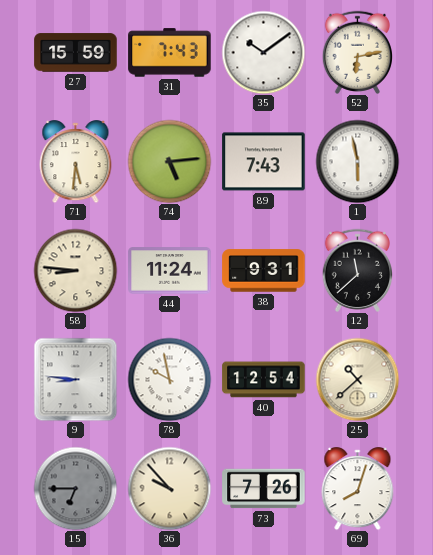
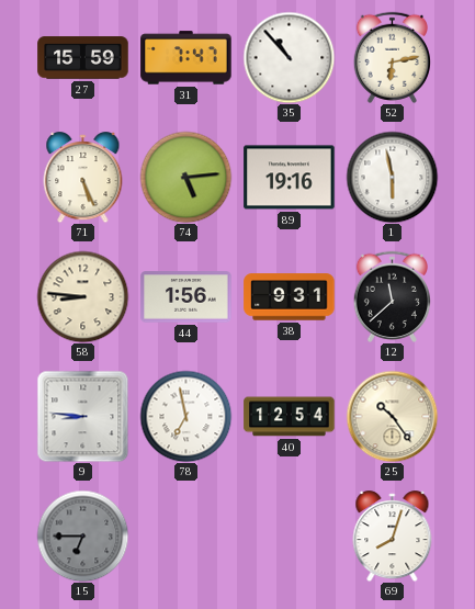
31: 7:43 -> 7:47
35: 10:09 -> 10:53
71: 5:31 -> 5:26
89: 7:43 -> 19:16
44: 11:24 -> 1:56
78: 9:58 -> 6:58
25: 10:38 -> 10:24
36: 9:53 -> none
73: 7:26 -> none
